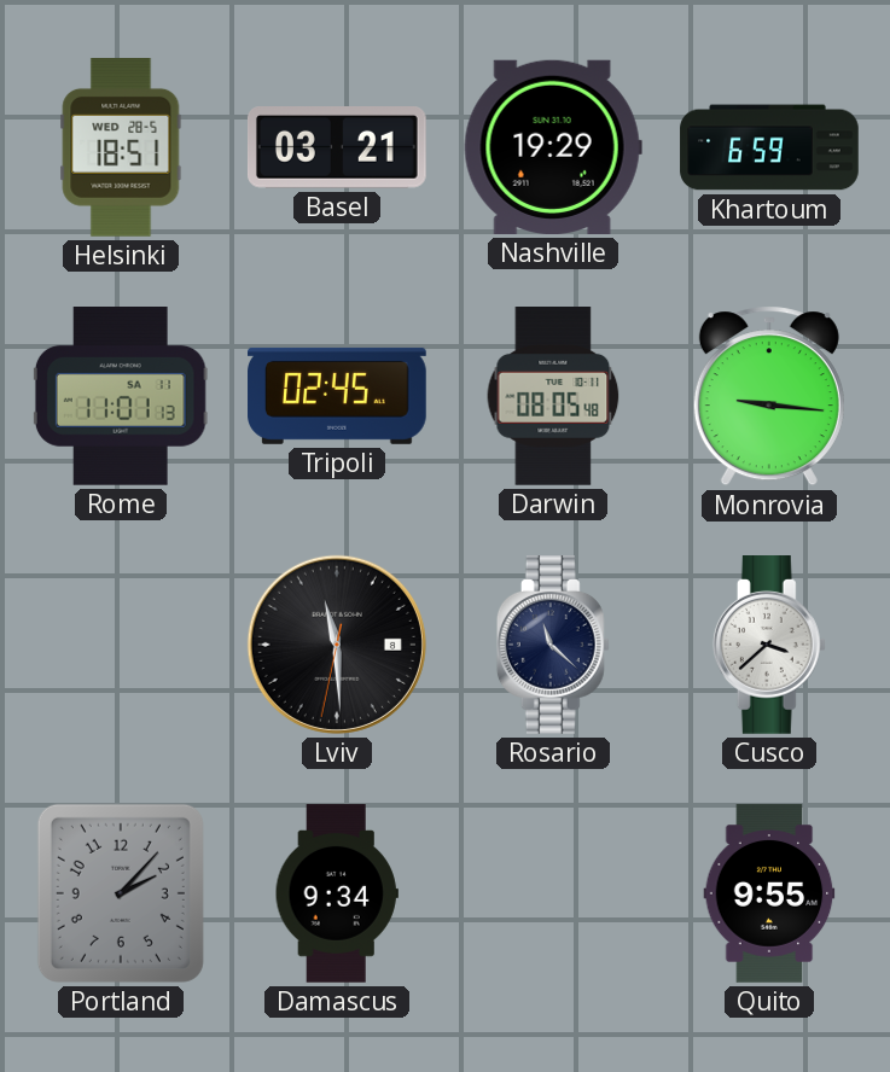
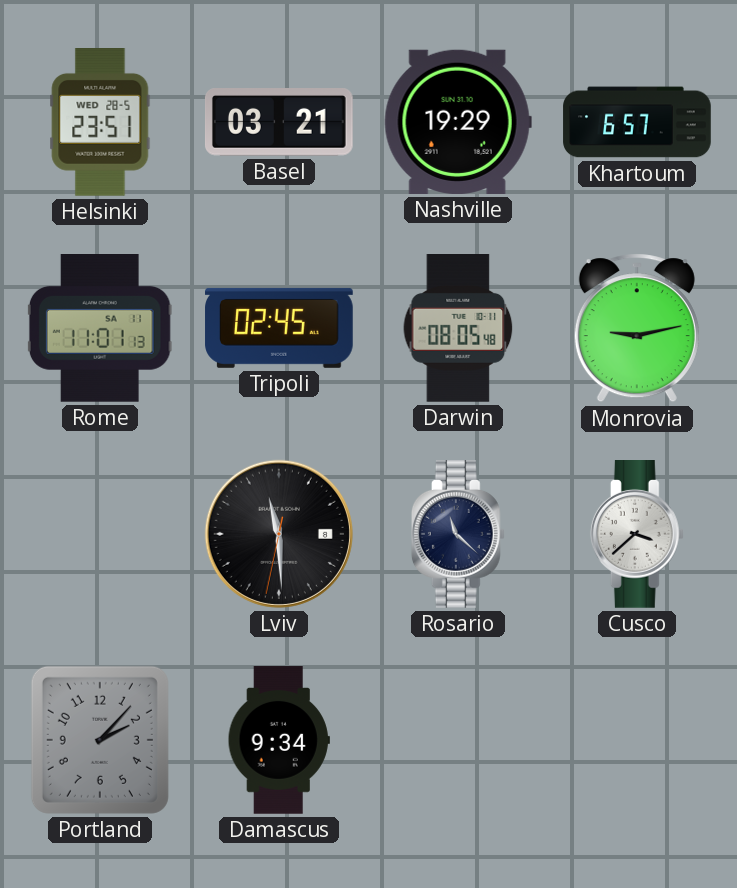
Helsinki: 18:51 -> 23:51
Khartoum: 6:59 -> 6:57
Monrovia: 9:16 -> 9:13
Quito: 9:55 -> none
